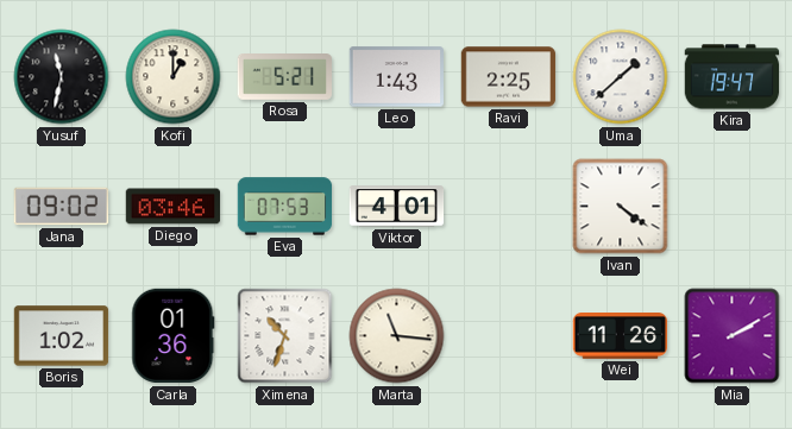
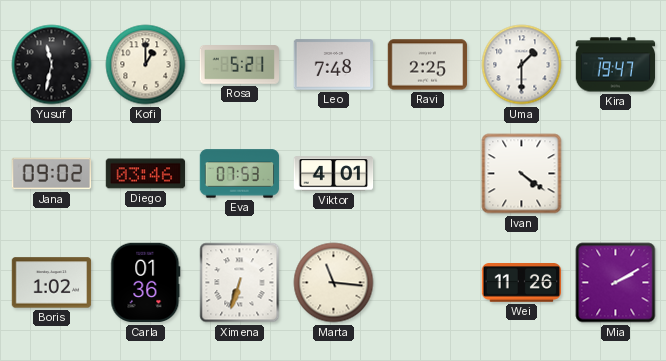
Leo: 1:43 -> 7:48
Uma: 1:38 -> 1:30
Ximena: 10:33 -> 6:33
